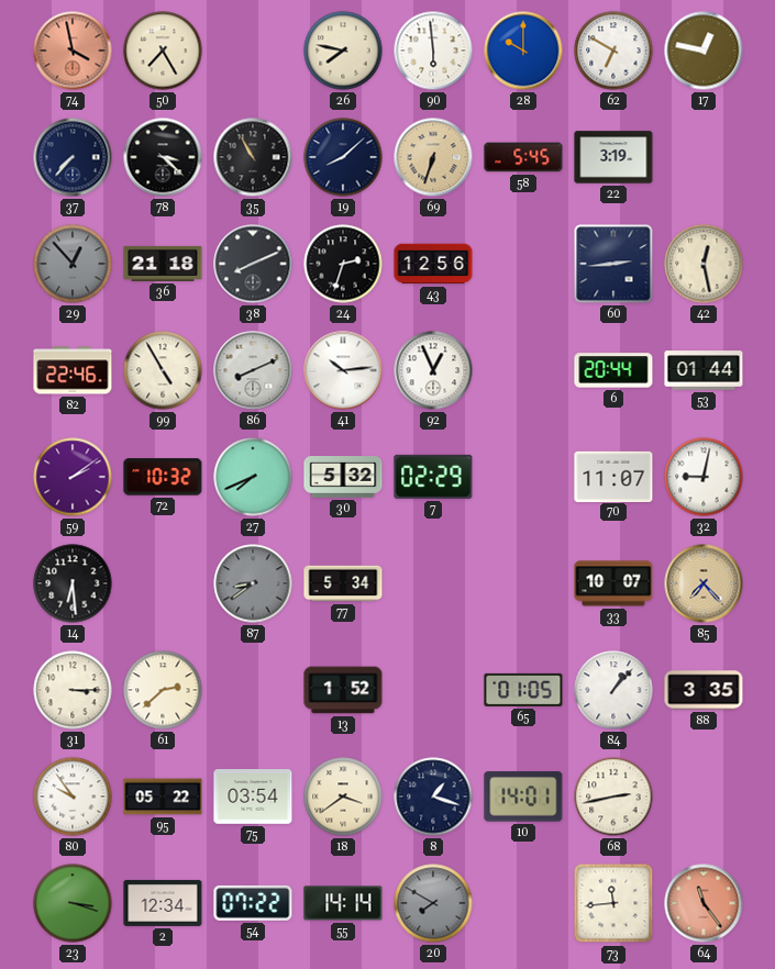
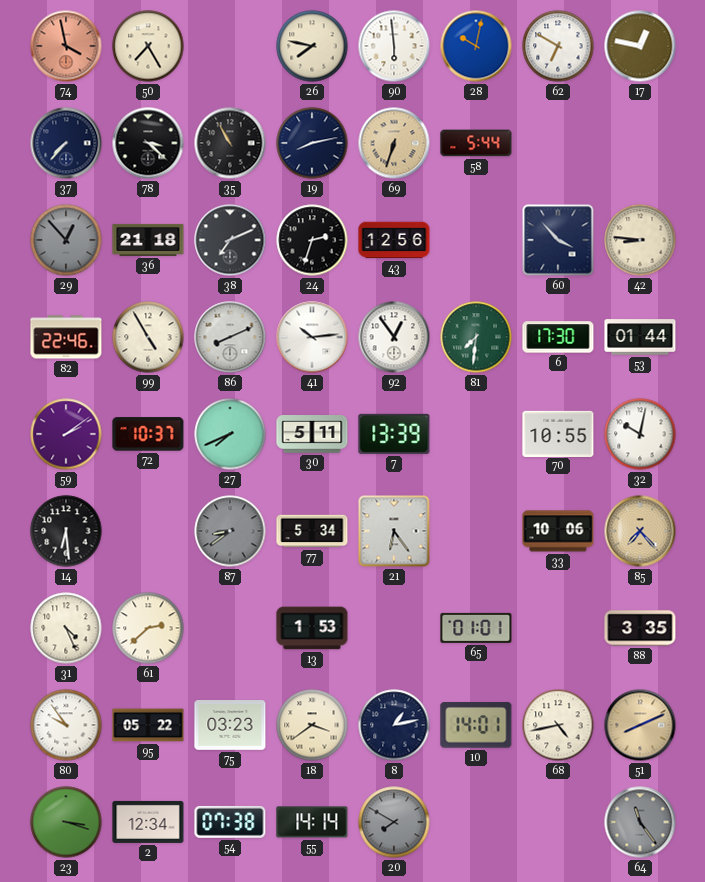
28: 10:00 -> 10:02
19: 8:08 -> 8:13
58: 5:45 -> 5:44
22: 3:19 -> none
38: 8:11 -> 7:11
60: 2:44 -> 3:53
42: 12:28 -> 8:46
92: 12:56 -> 12:54
81: none -> 7:31
6: 20:44 -> 17:30
72: 10:32 -> 10:37
30: 5:32 -> 5:11
7: 02:29 -> 13:39
70: 11:07 -> 10:55
32: 9:02 -> 10:02
21: none -> 6:24
33: 10:07 -> 10:06
31: 3:15 -> 4:26
13: 1:52 -> 1:53
65: 01:05 -> 01:01
84: 1:07 -> none
75: 03:54 -> 03:23
8: 1:18 -> 1:13
68: 2:43 -> 4:43
51: none -> 8:11
54: 07:22 -> 07:38
73: 11:44 -> none
64 dial: salmon -> grey
